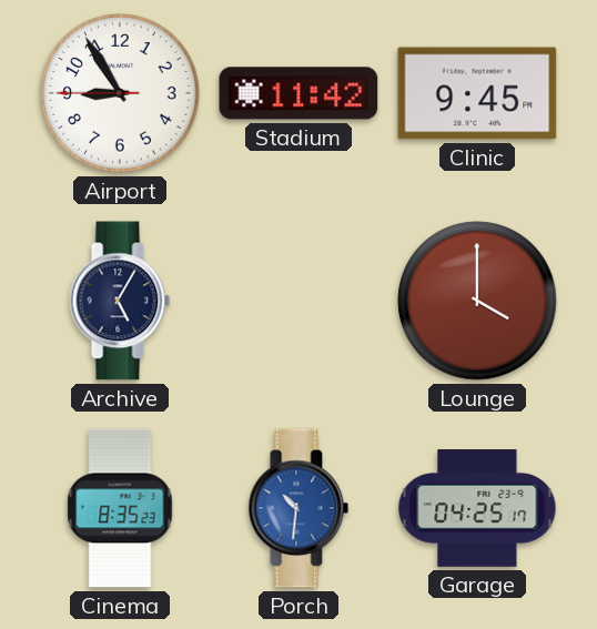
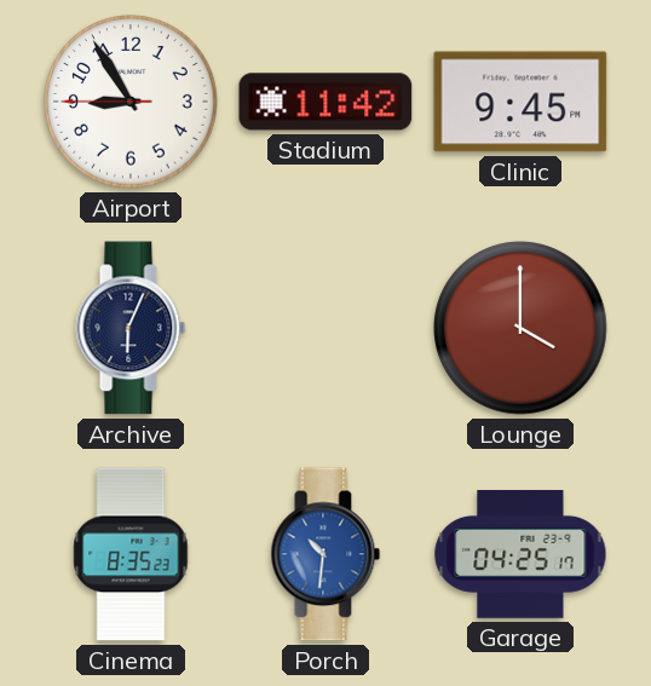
Archive: 5:05 -> 6:04
